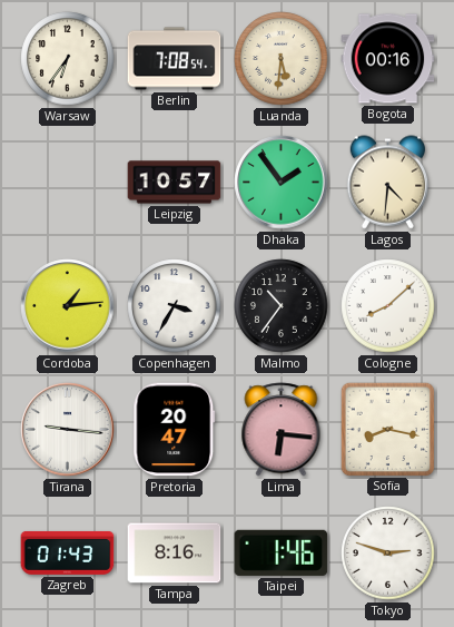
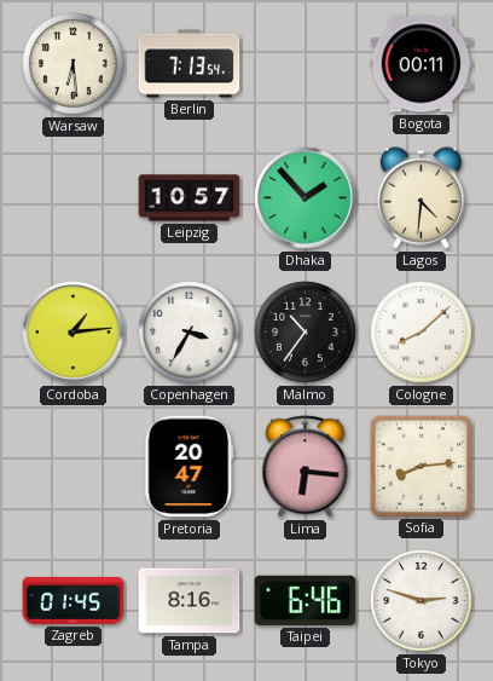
Warsaw: 6:36 -> 6:29
Berlin: 7:08 -> 7:13
Luanda: 5:31 -> none
Bogota: 00:16 -> 00:11
Dhaka: 1:54 -> 1:53
Tirana: 9:16 -> none
Sofia: 8:17 -> 8:14
Zagreb: 01:43 -> 01:45
Taipei: 1:46 -> 6:46
